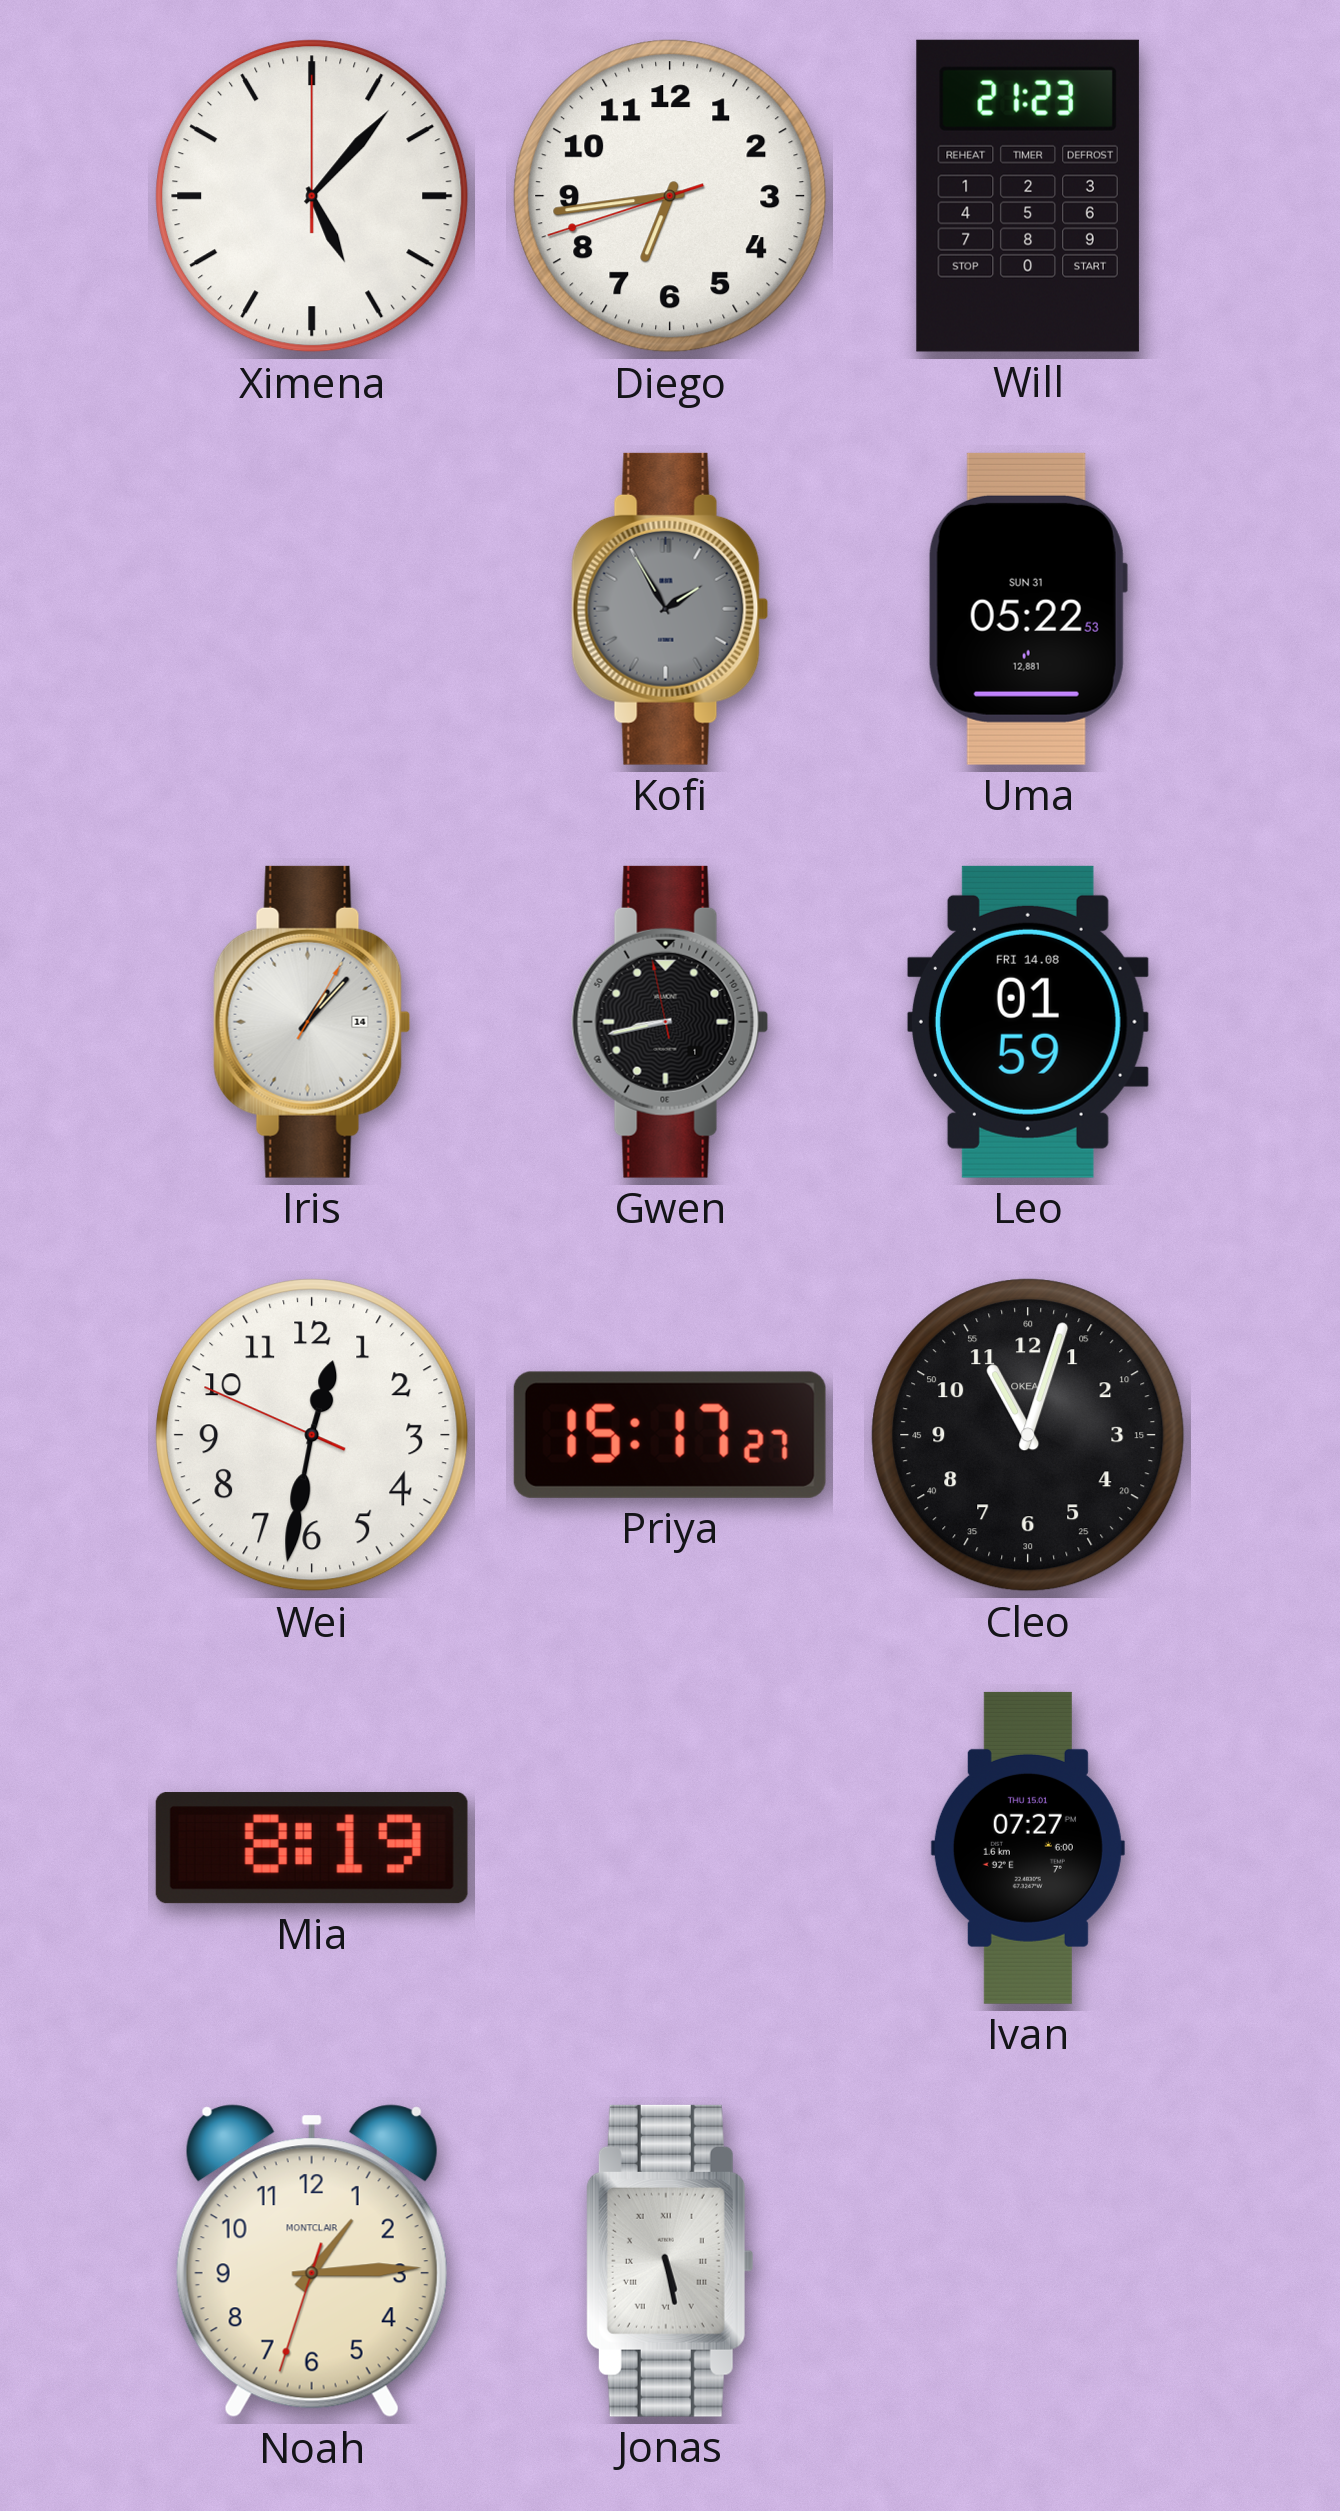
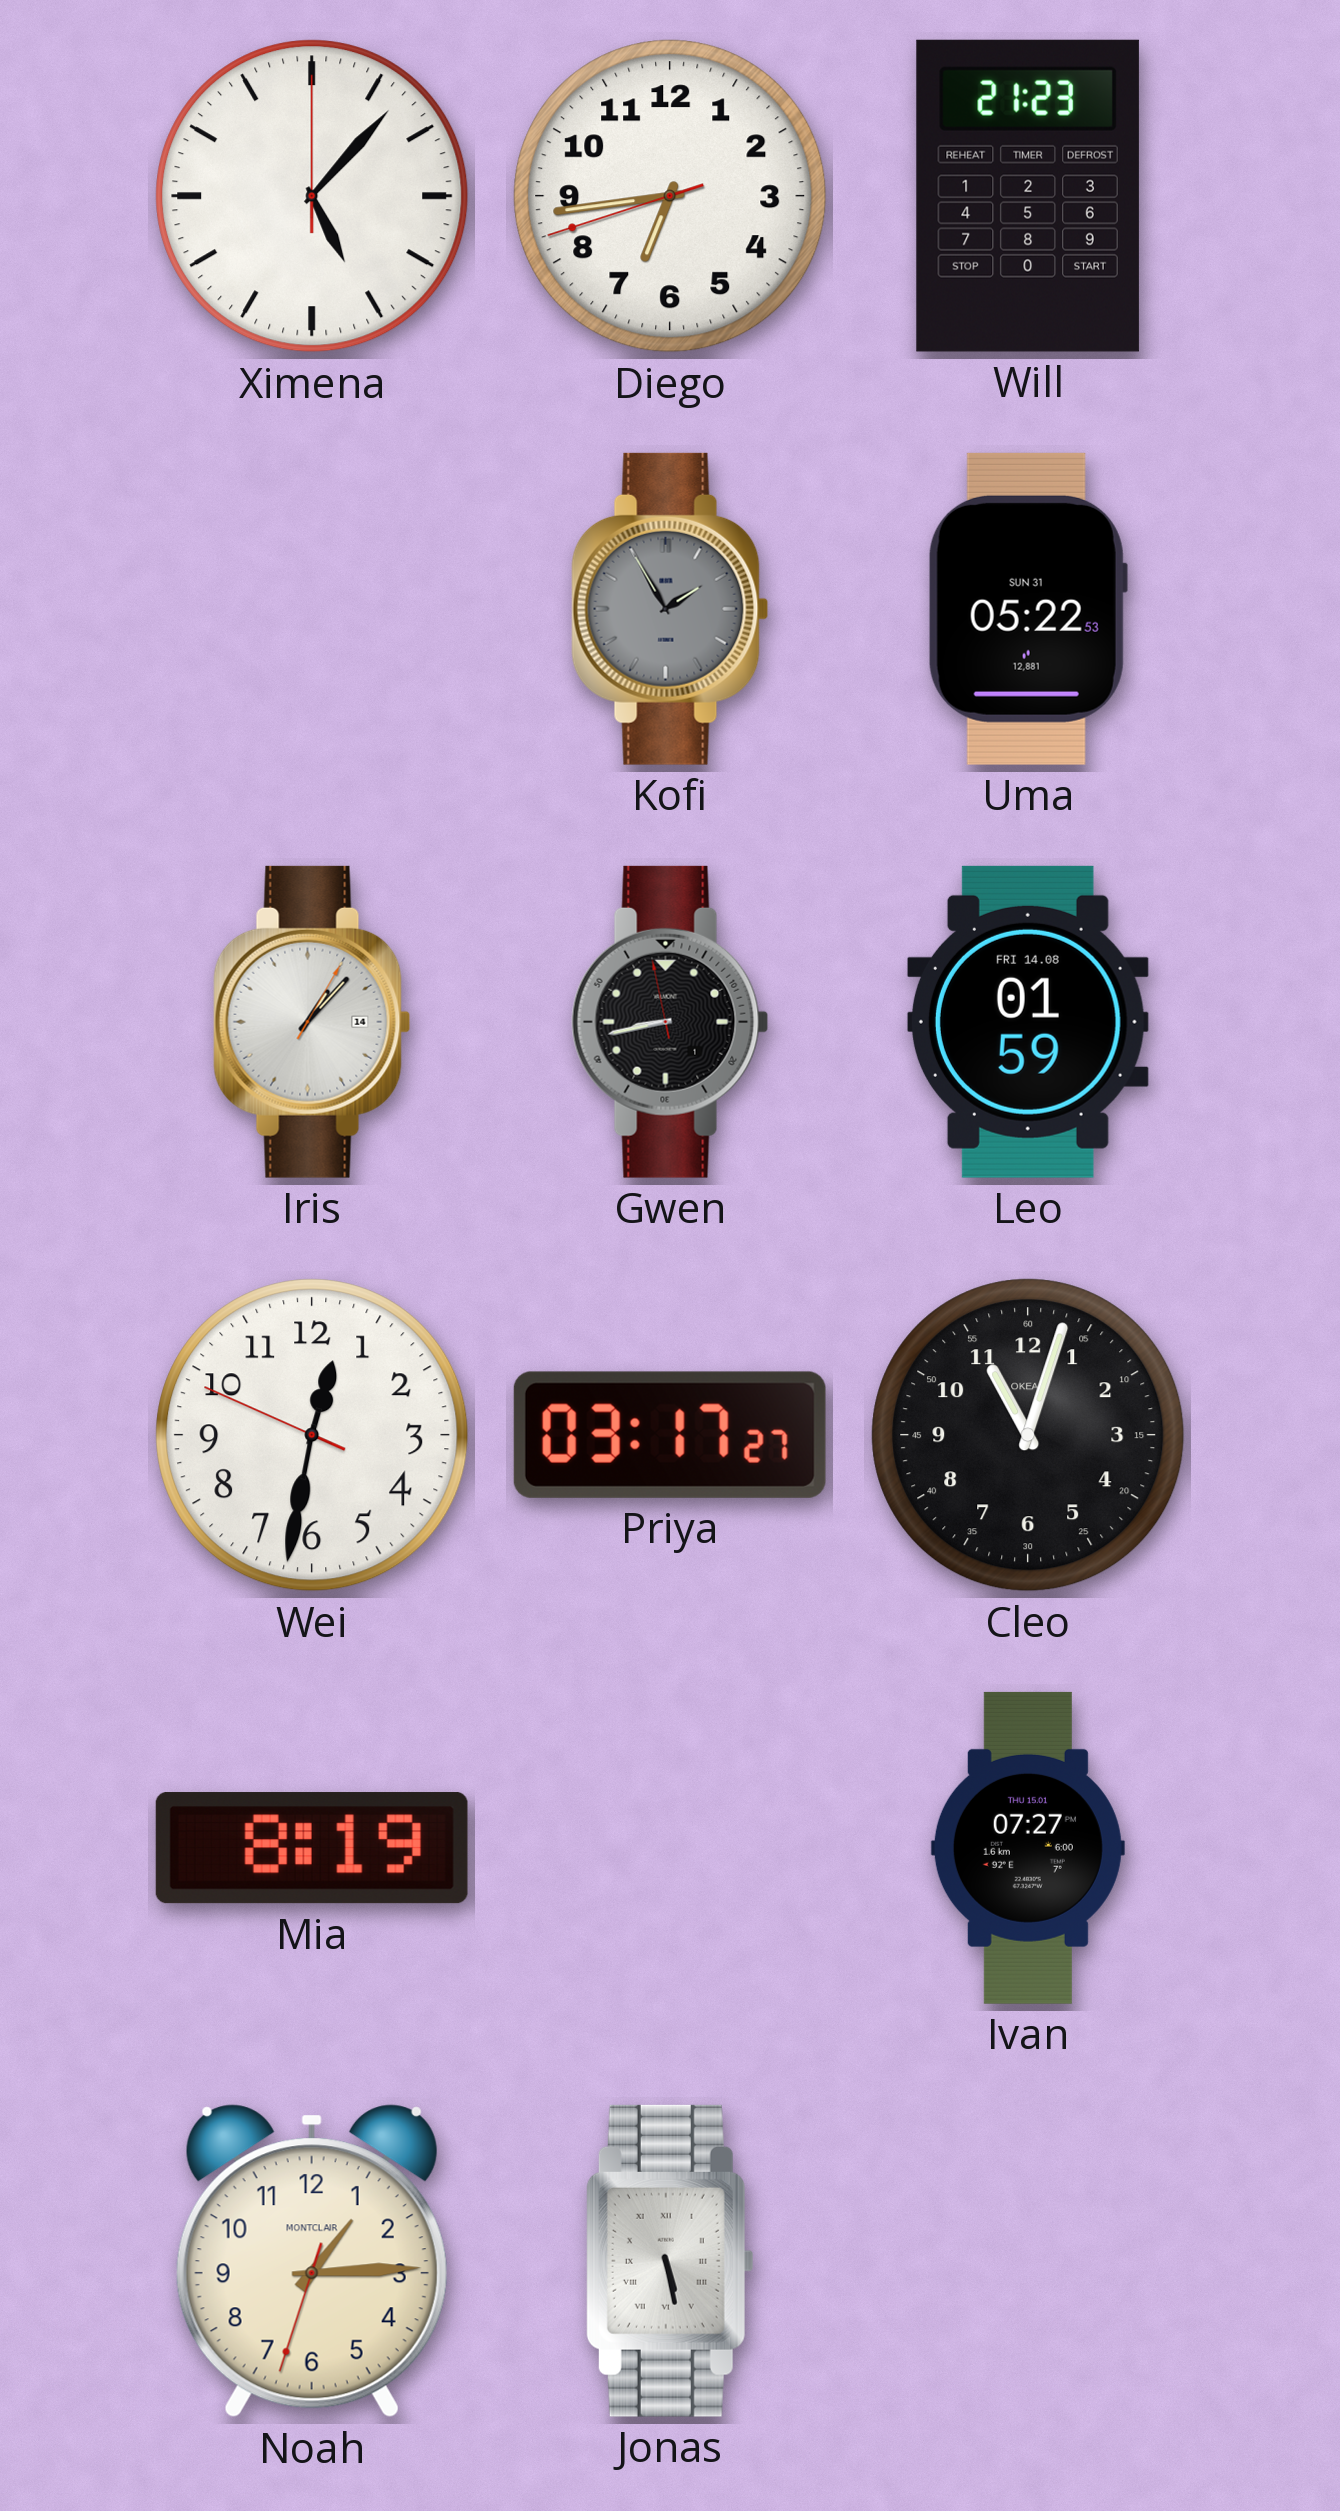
Priya: 15:17 -> 03:17
